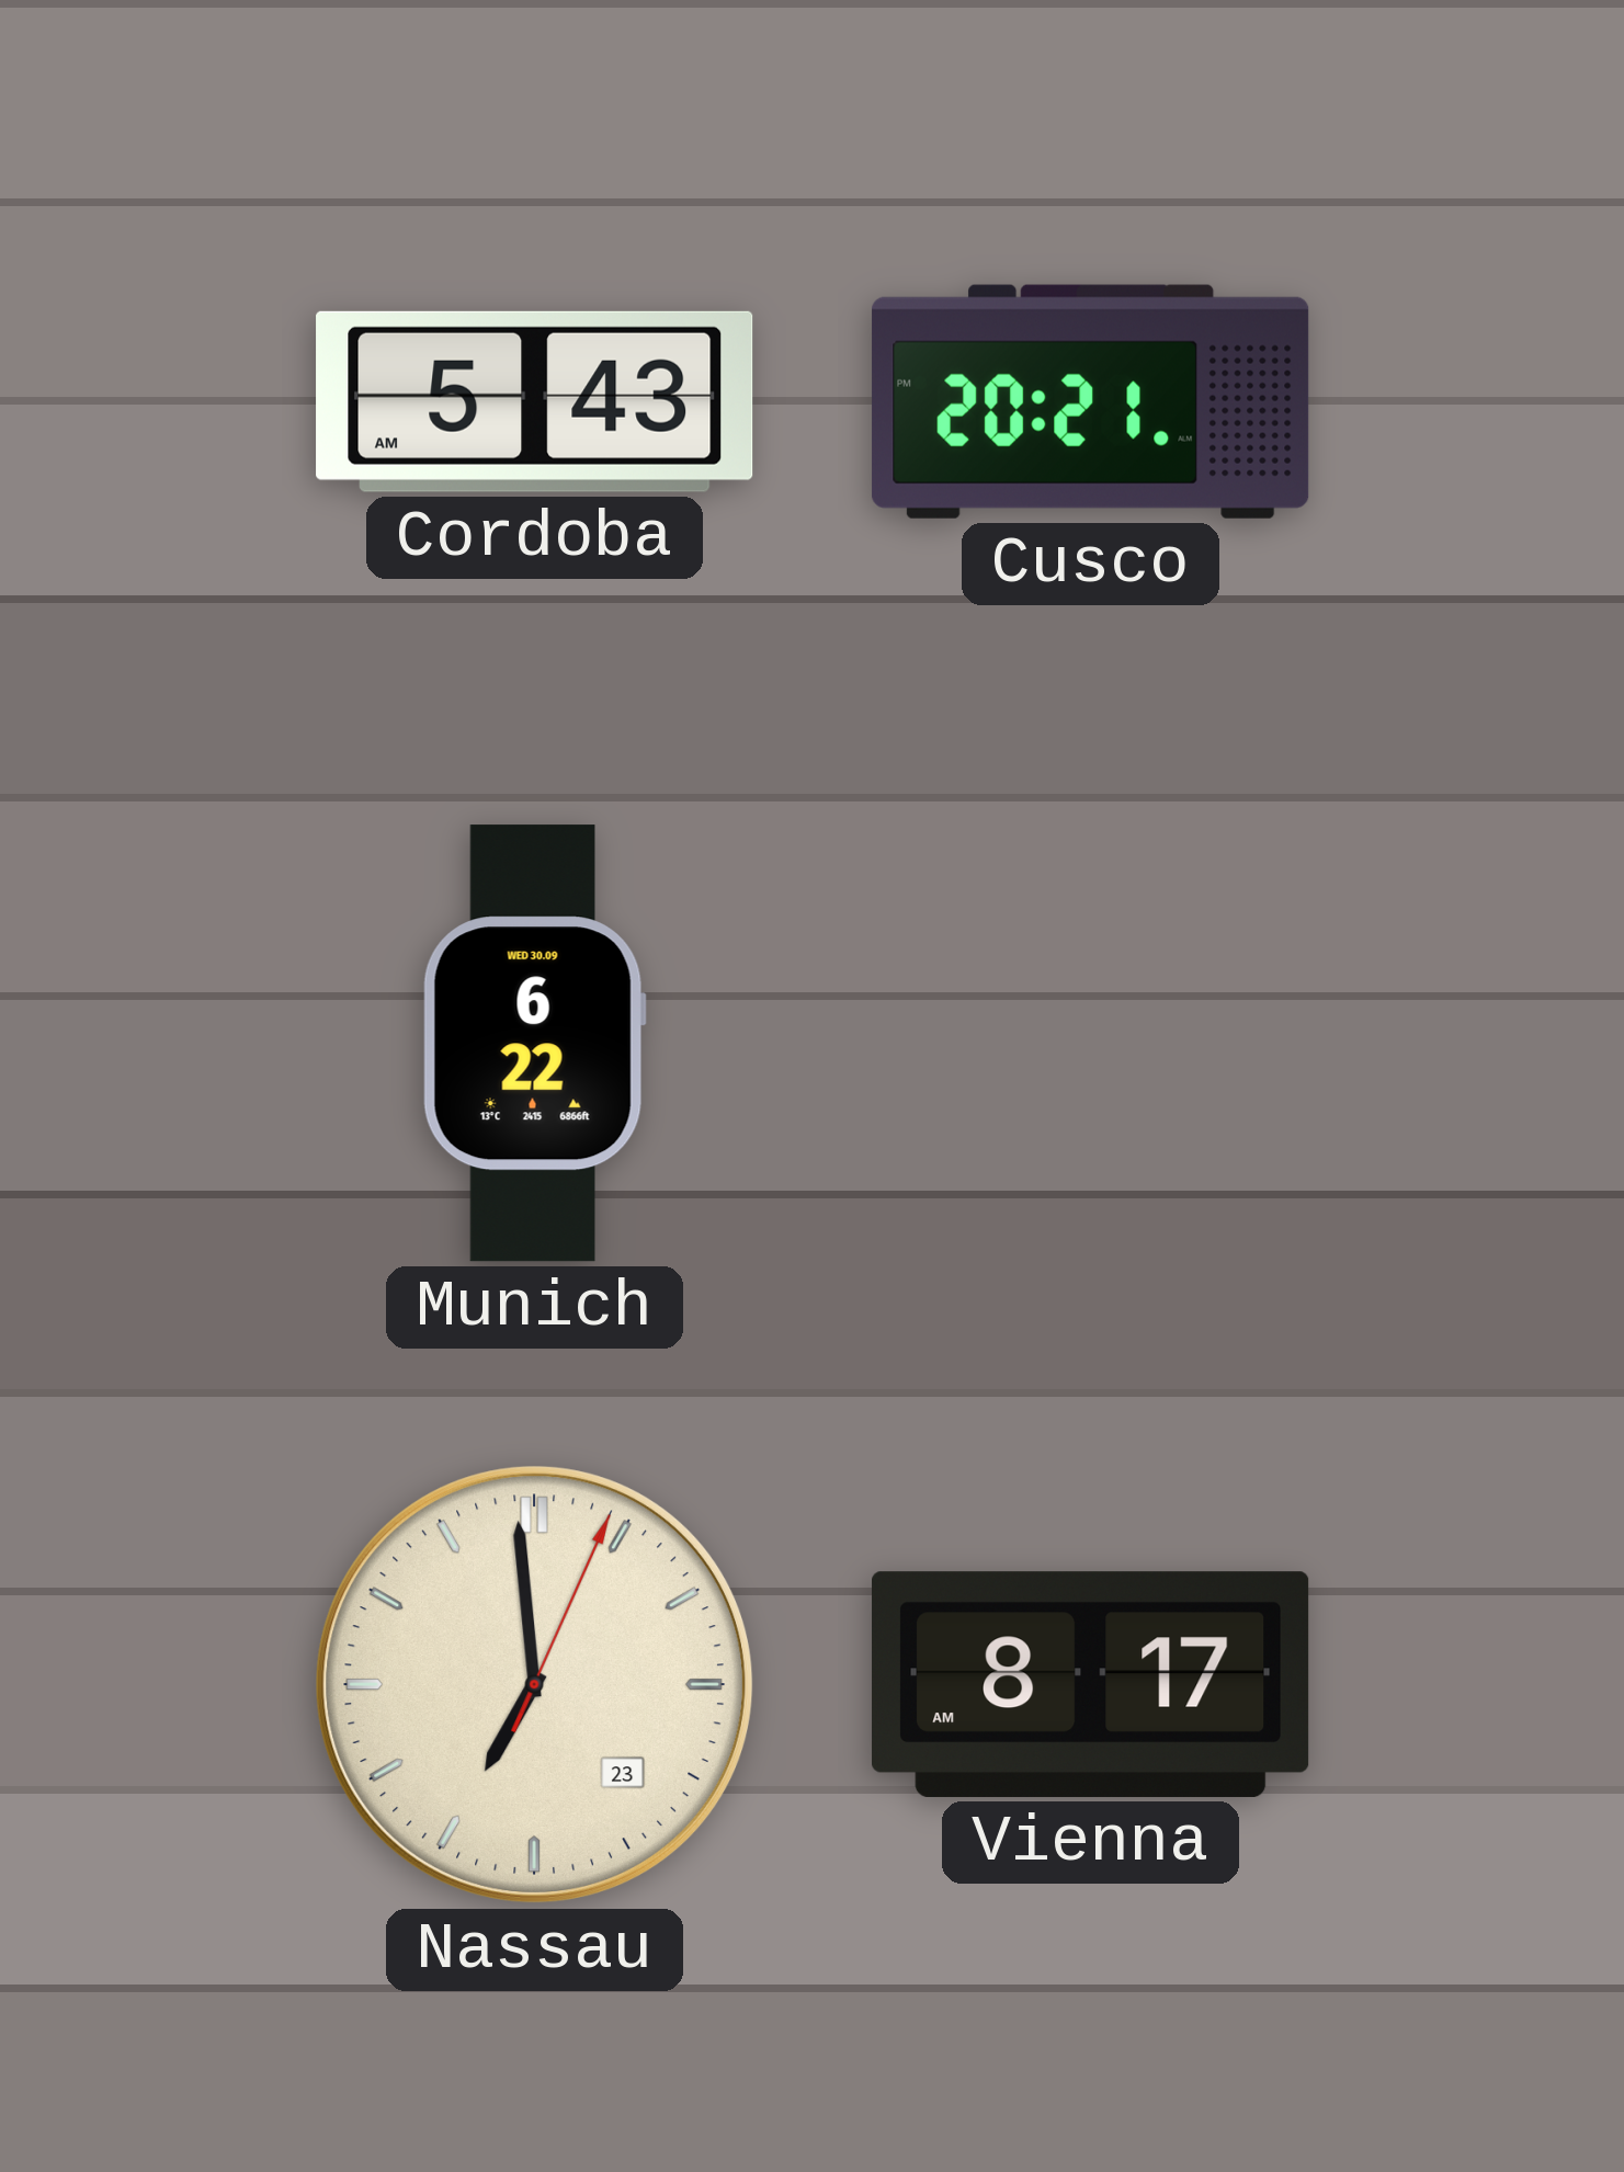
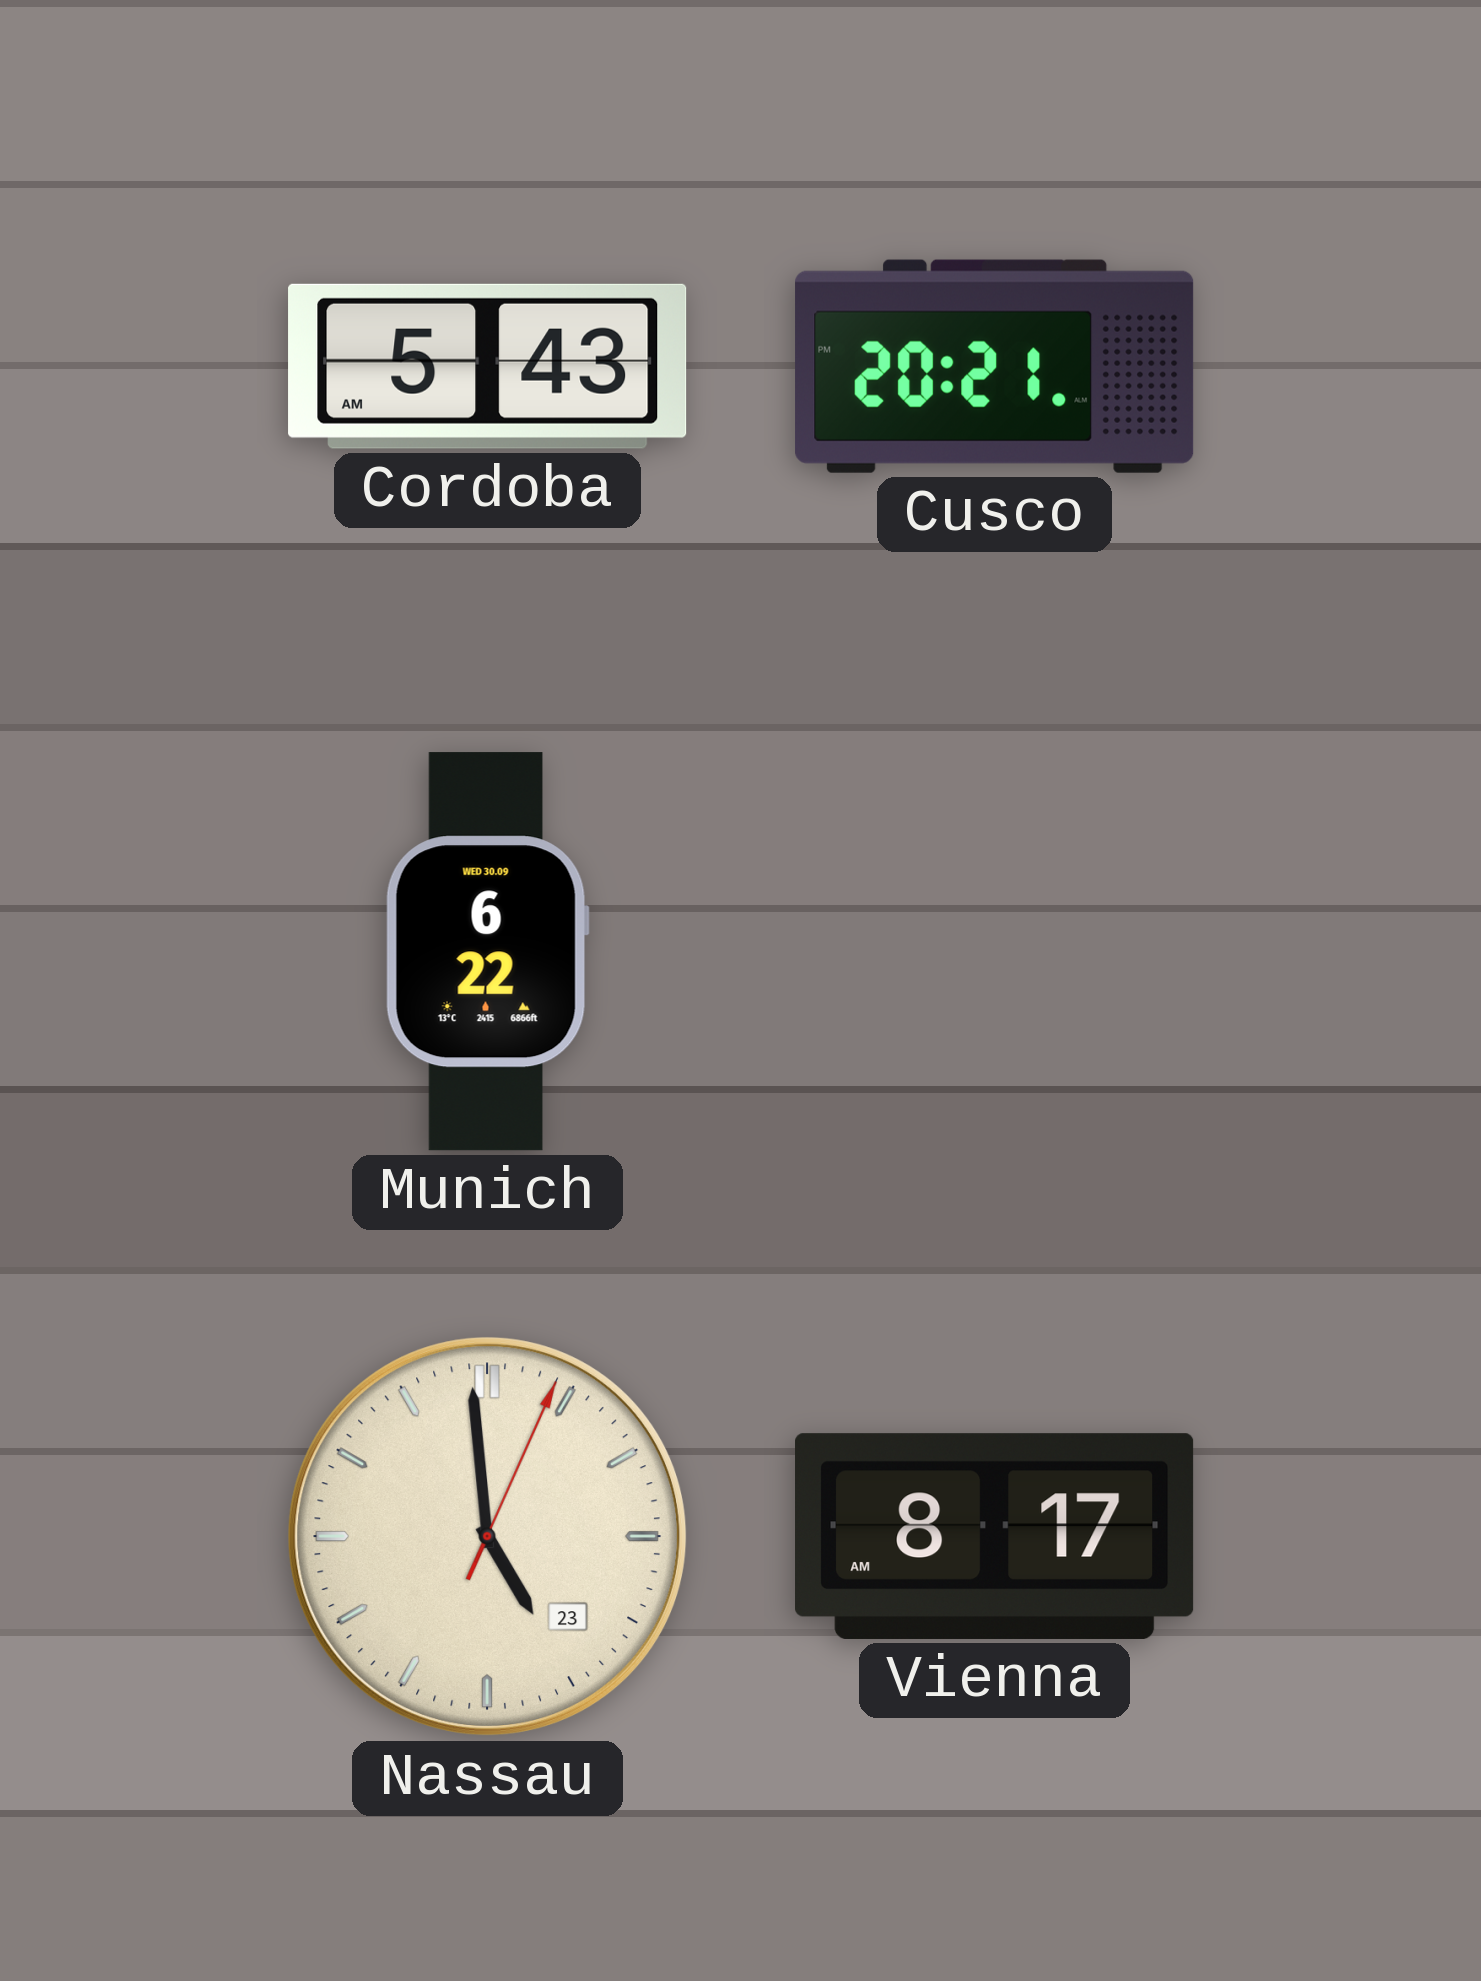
Nassau: 6:59 -> 4:59
